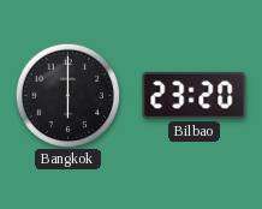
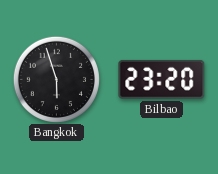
Bangkok: 6:00 -> 5:57
